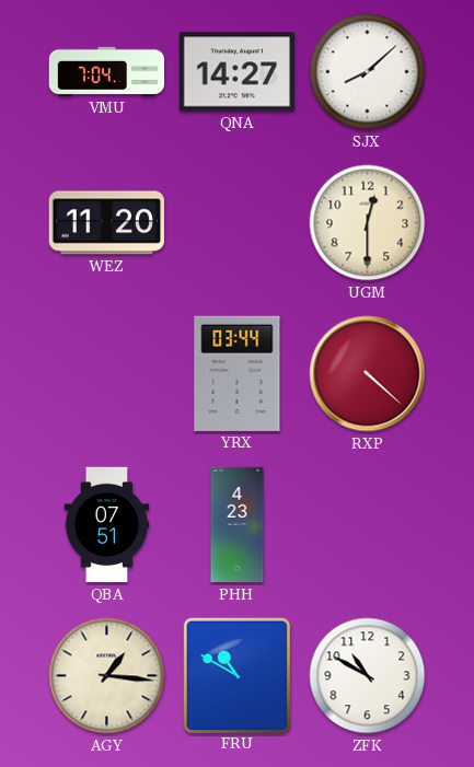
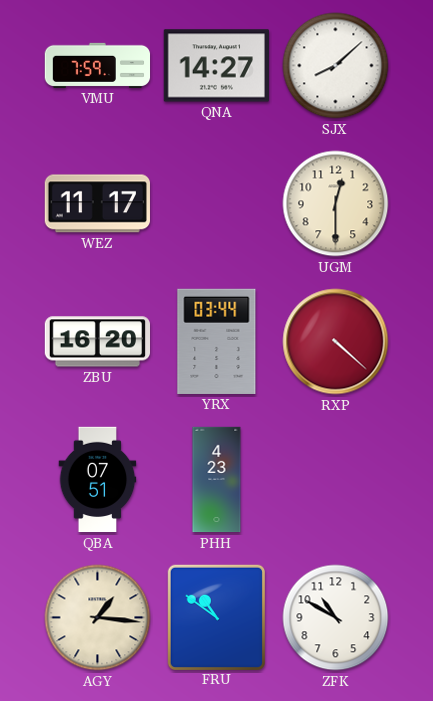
VMU: 7:04 -> 7:59
WEZ: 11:20 -> 11:17
ZBU: none -> 16:20
FRU: 10:50 -> 10:51
